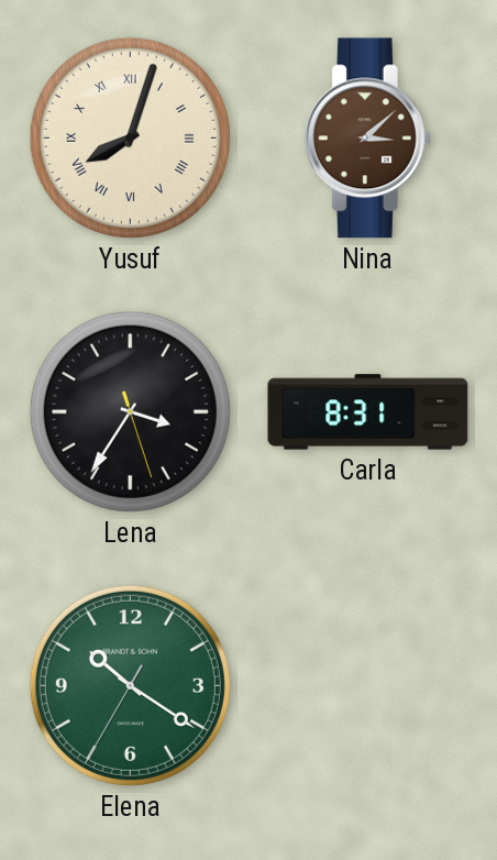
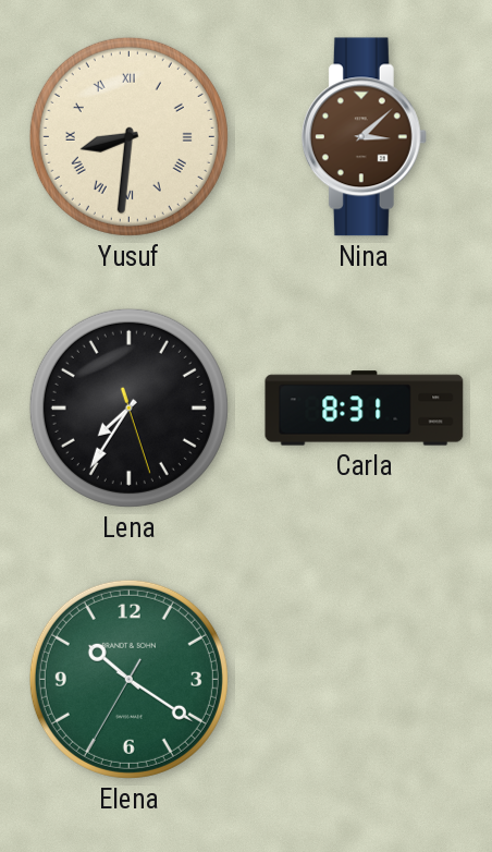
Yusuf: 8:03 -> 8:31
Lena: 3:35 -> 7:35
